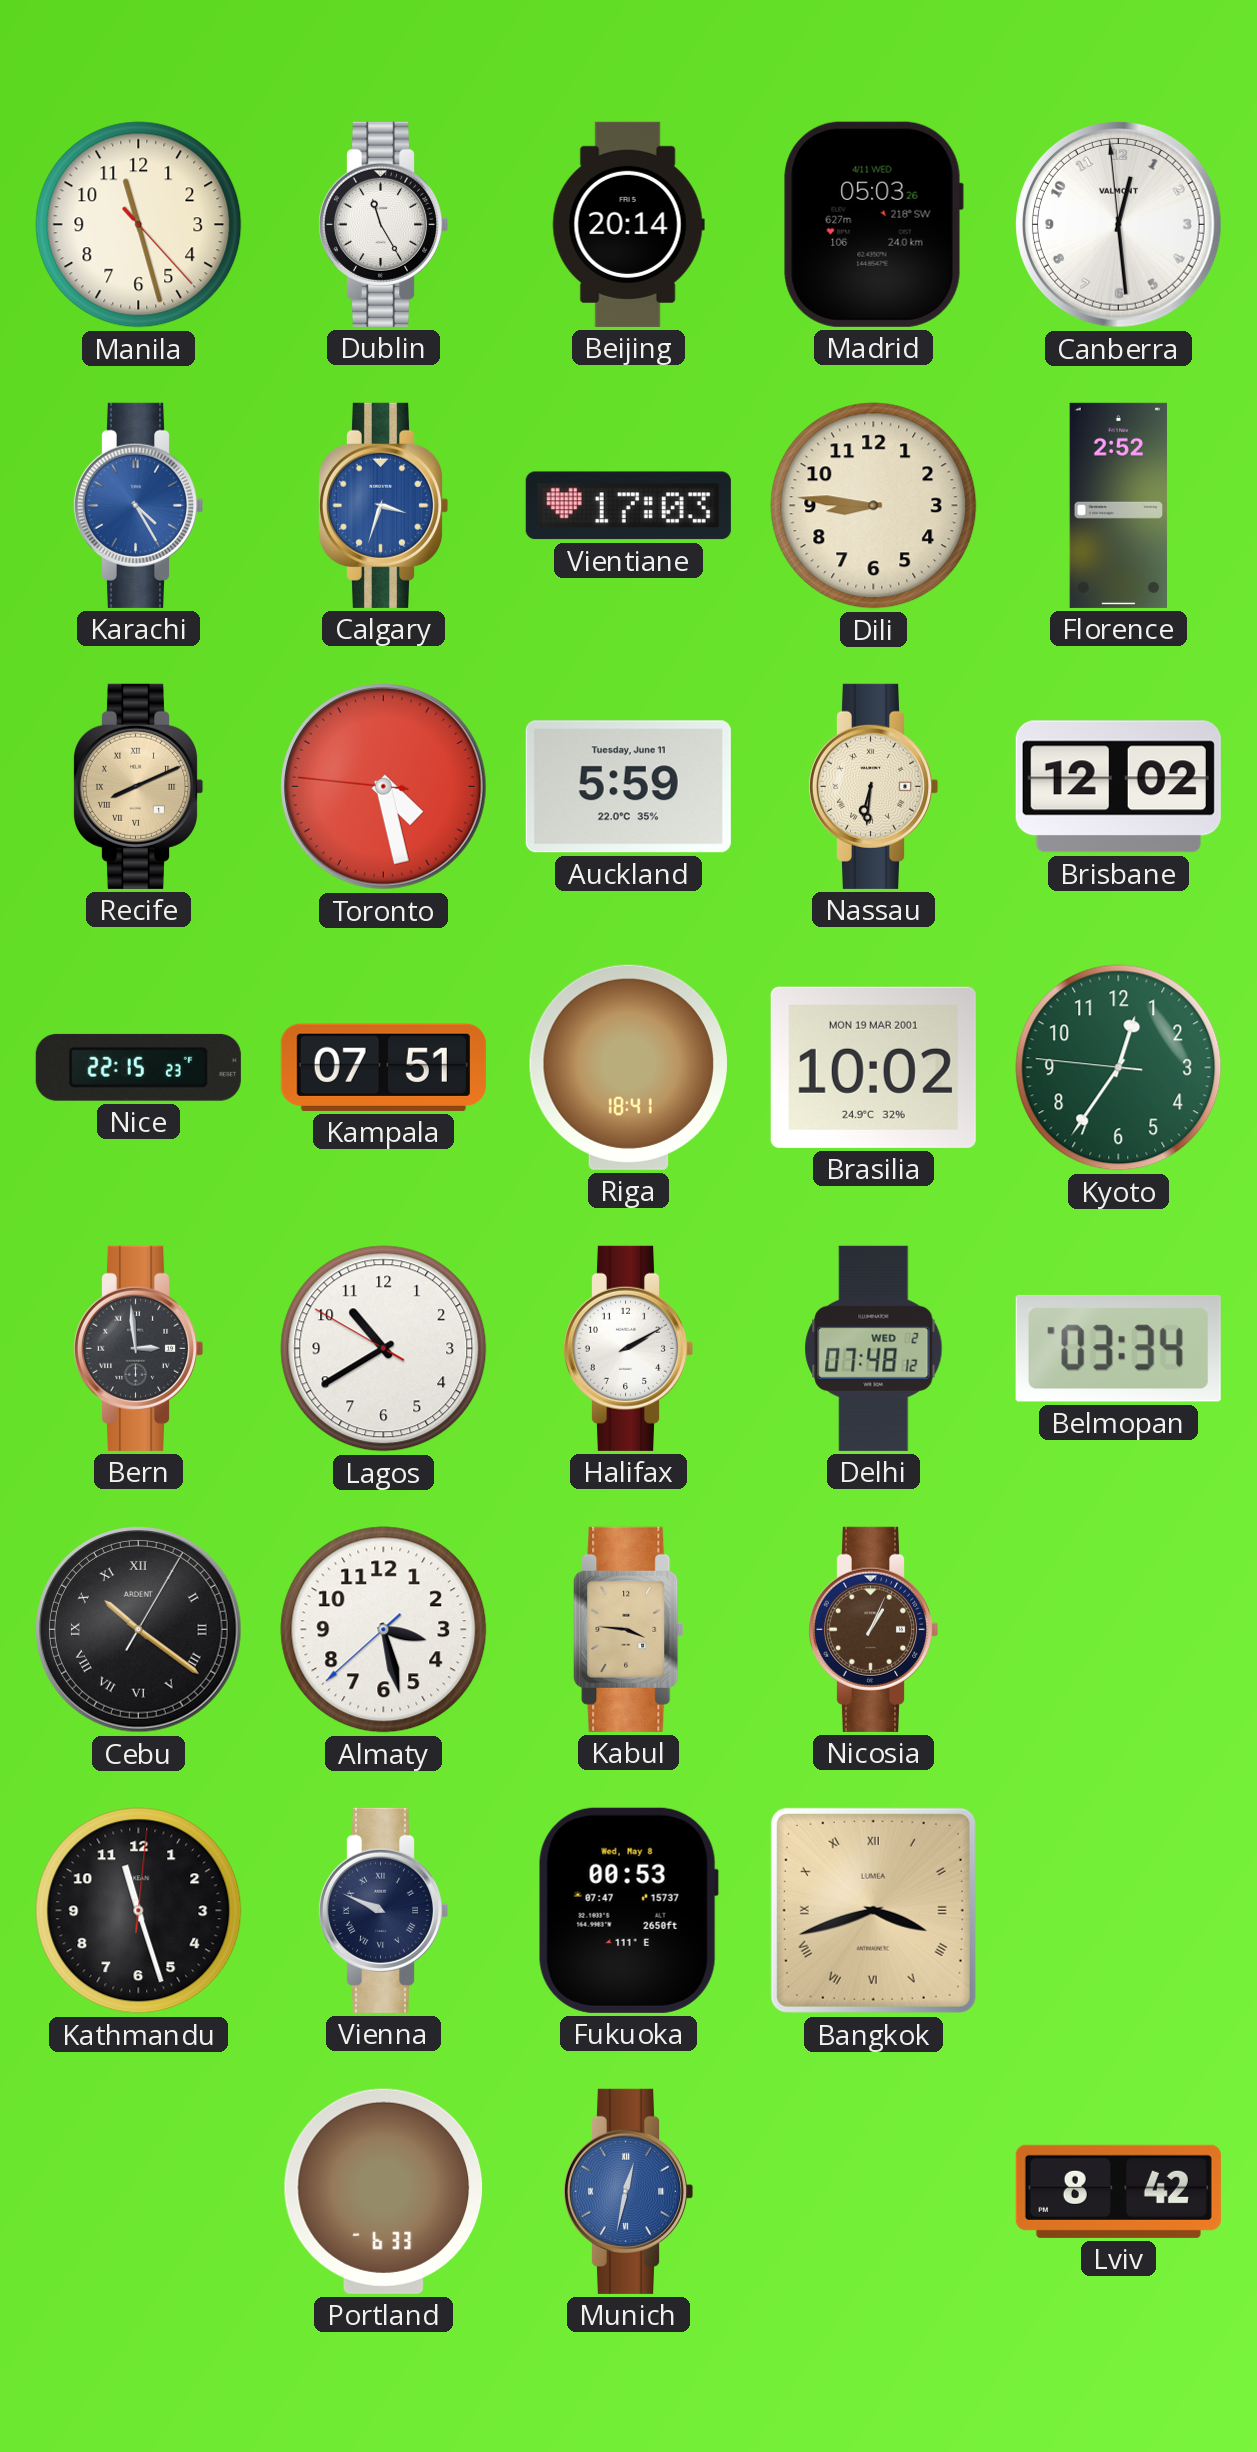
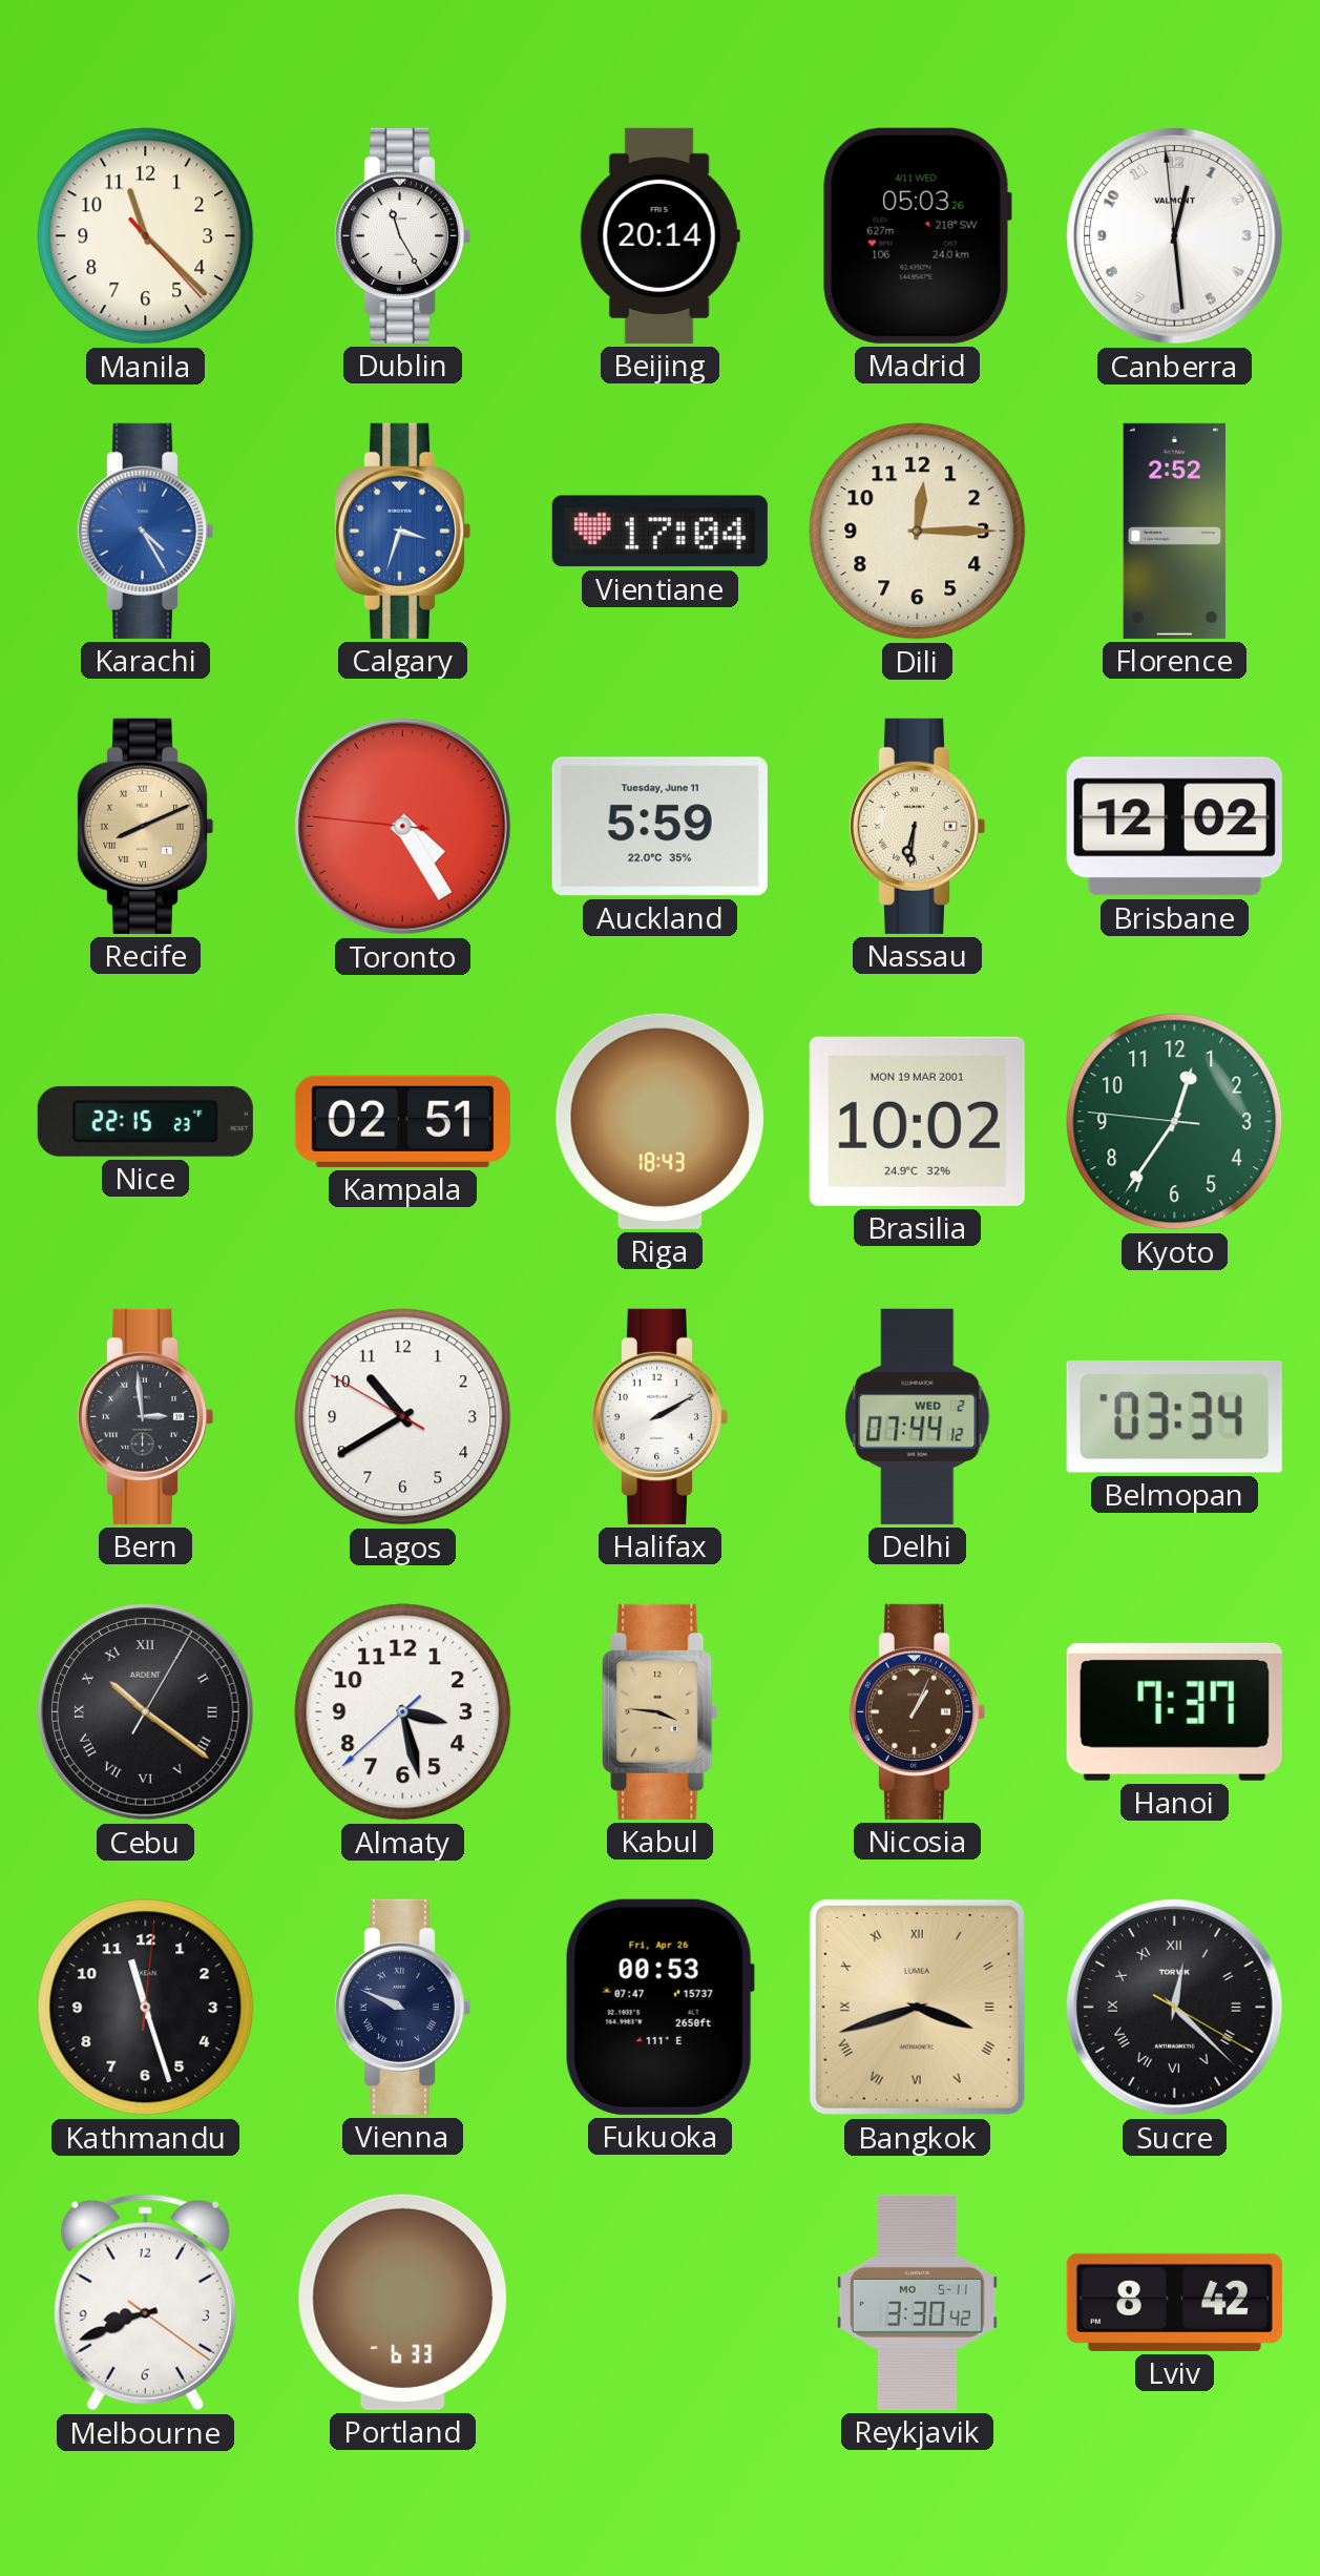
Manila: 11:27 -> 11:22
Vientiane: 17:03 -> 17:04
Dili: 8:46 -> 12:15
Toronto: 4:27 -> 4:24
Kampala: 07:51 -> 02:51
Riga: 18:41 -> 18:43
Delhi: 07:48 -> 07:44
Hanoi: none -> 7:37
Fukuoka date: Wed, May 8 -> Fri, Apr 26
Sucre: none -> 12:22
Melbourne: none -> 8:41
Munich: 12:32 -> none
Reykjavik: none -> 3:30
